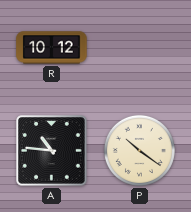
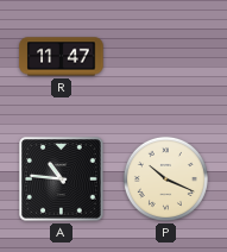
R: 10:12 -> 11:47
P: 10:21 -> 10:19
